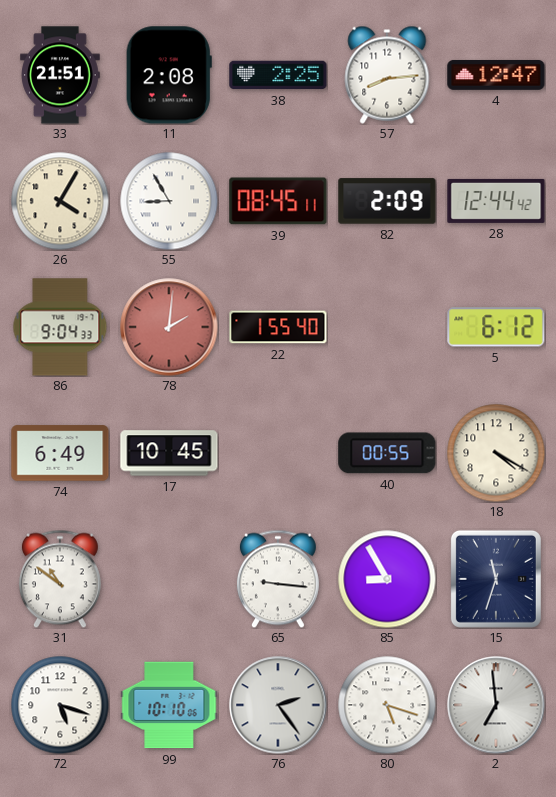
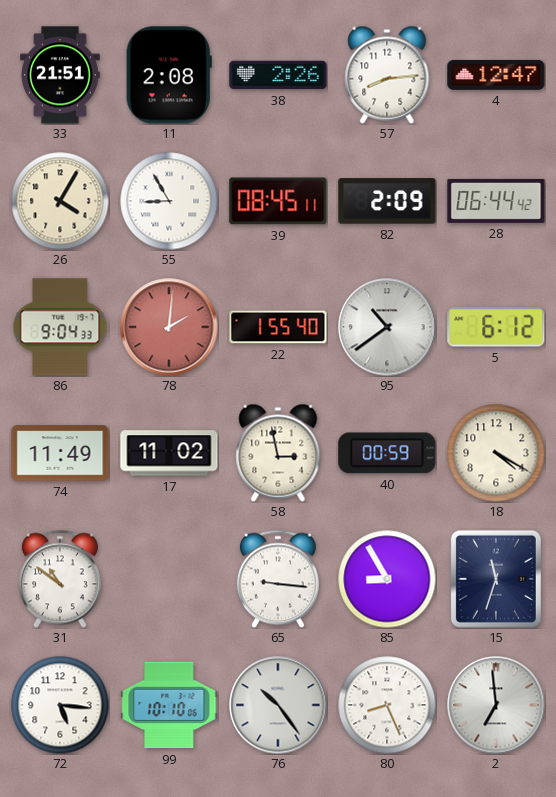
38: 2:25 -> 2:26
28: 12:44 -> 06:44
95: none -> 10:39
74: 6:49 -> 11:49
17: 10:45 -> 11:02
58: none -> 2:58
40: 00:55 -> 00:59
72: 5:18 -> 5:16
76: 2:24 -> 10:24
80: 5:18 -> 8:26
